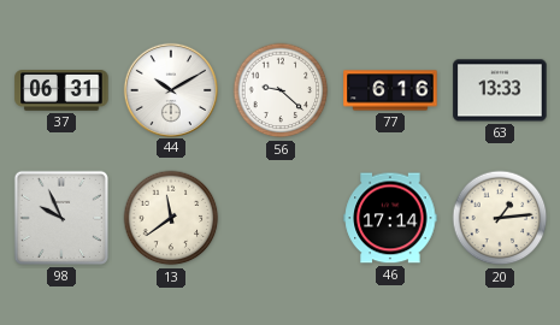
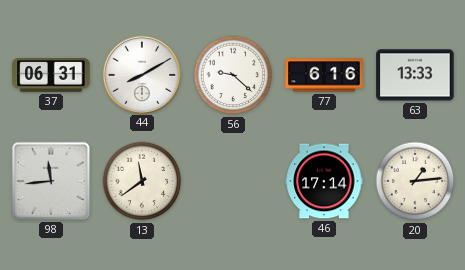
44: 10:10 -> 8:10
98: 9:56 -> 11:44
